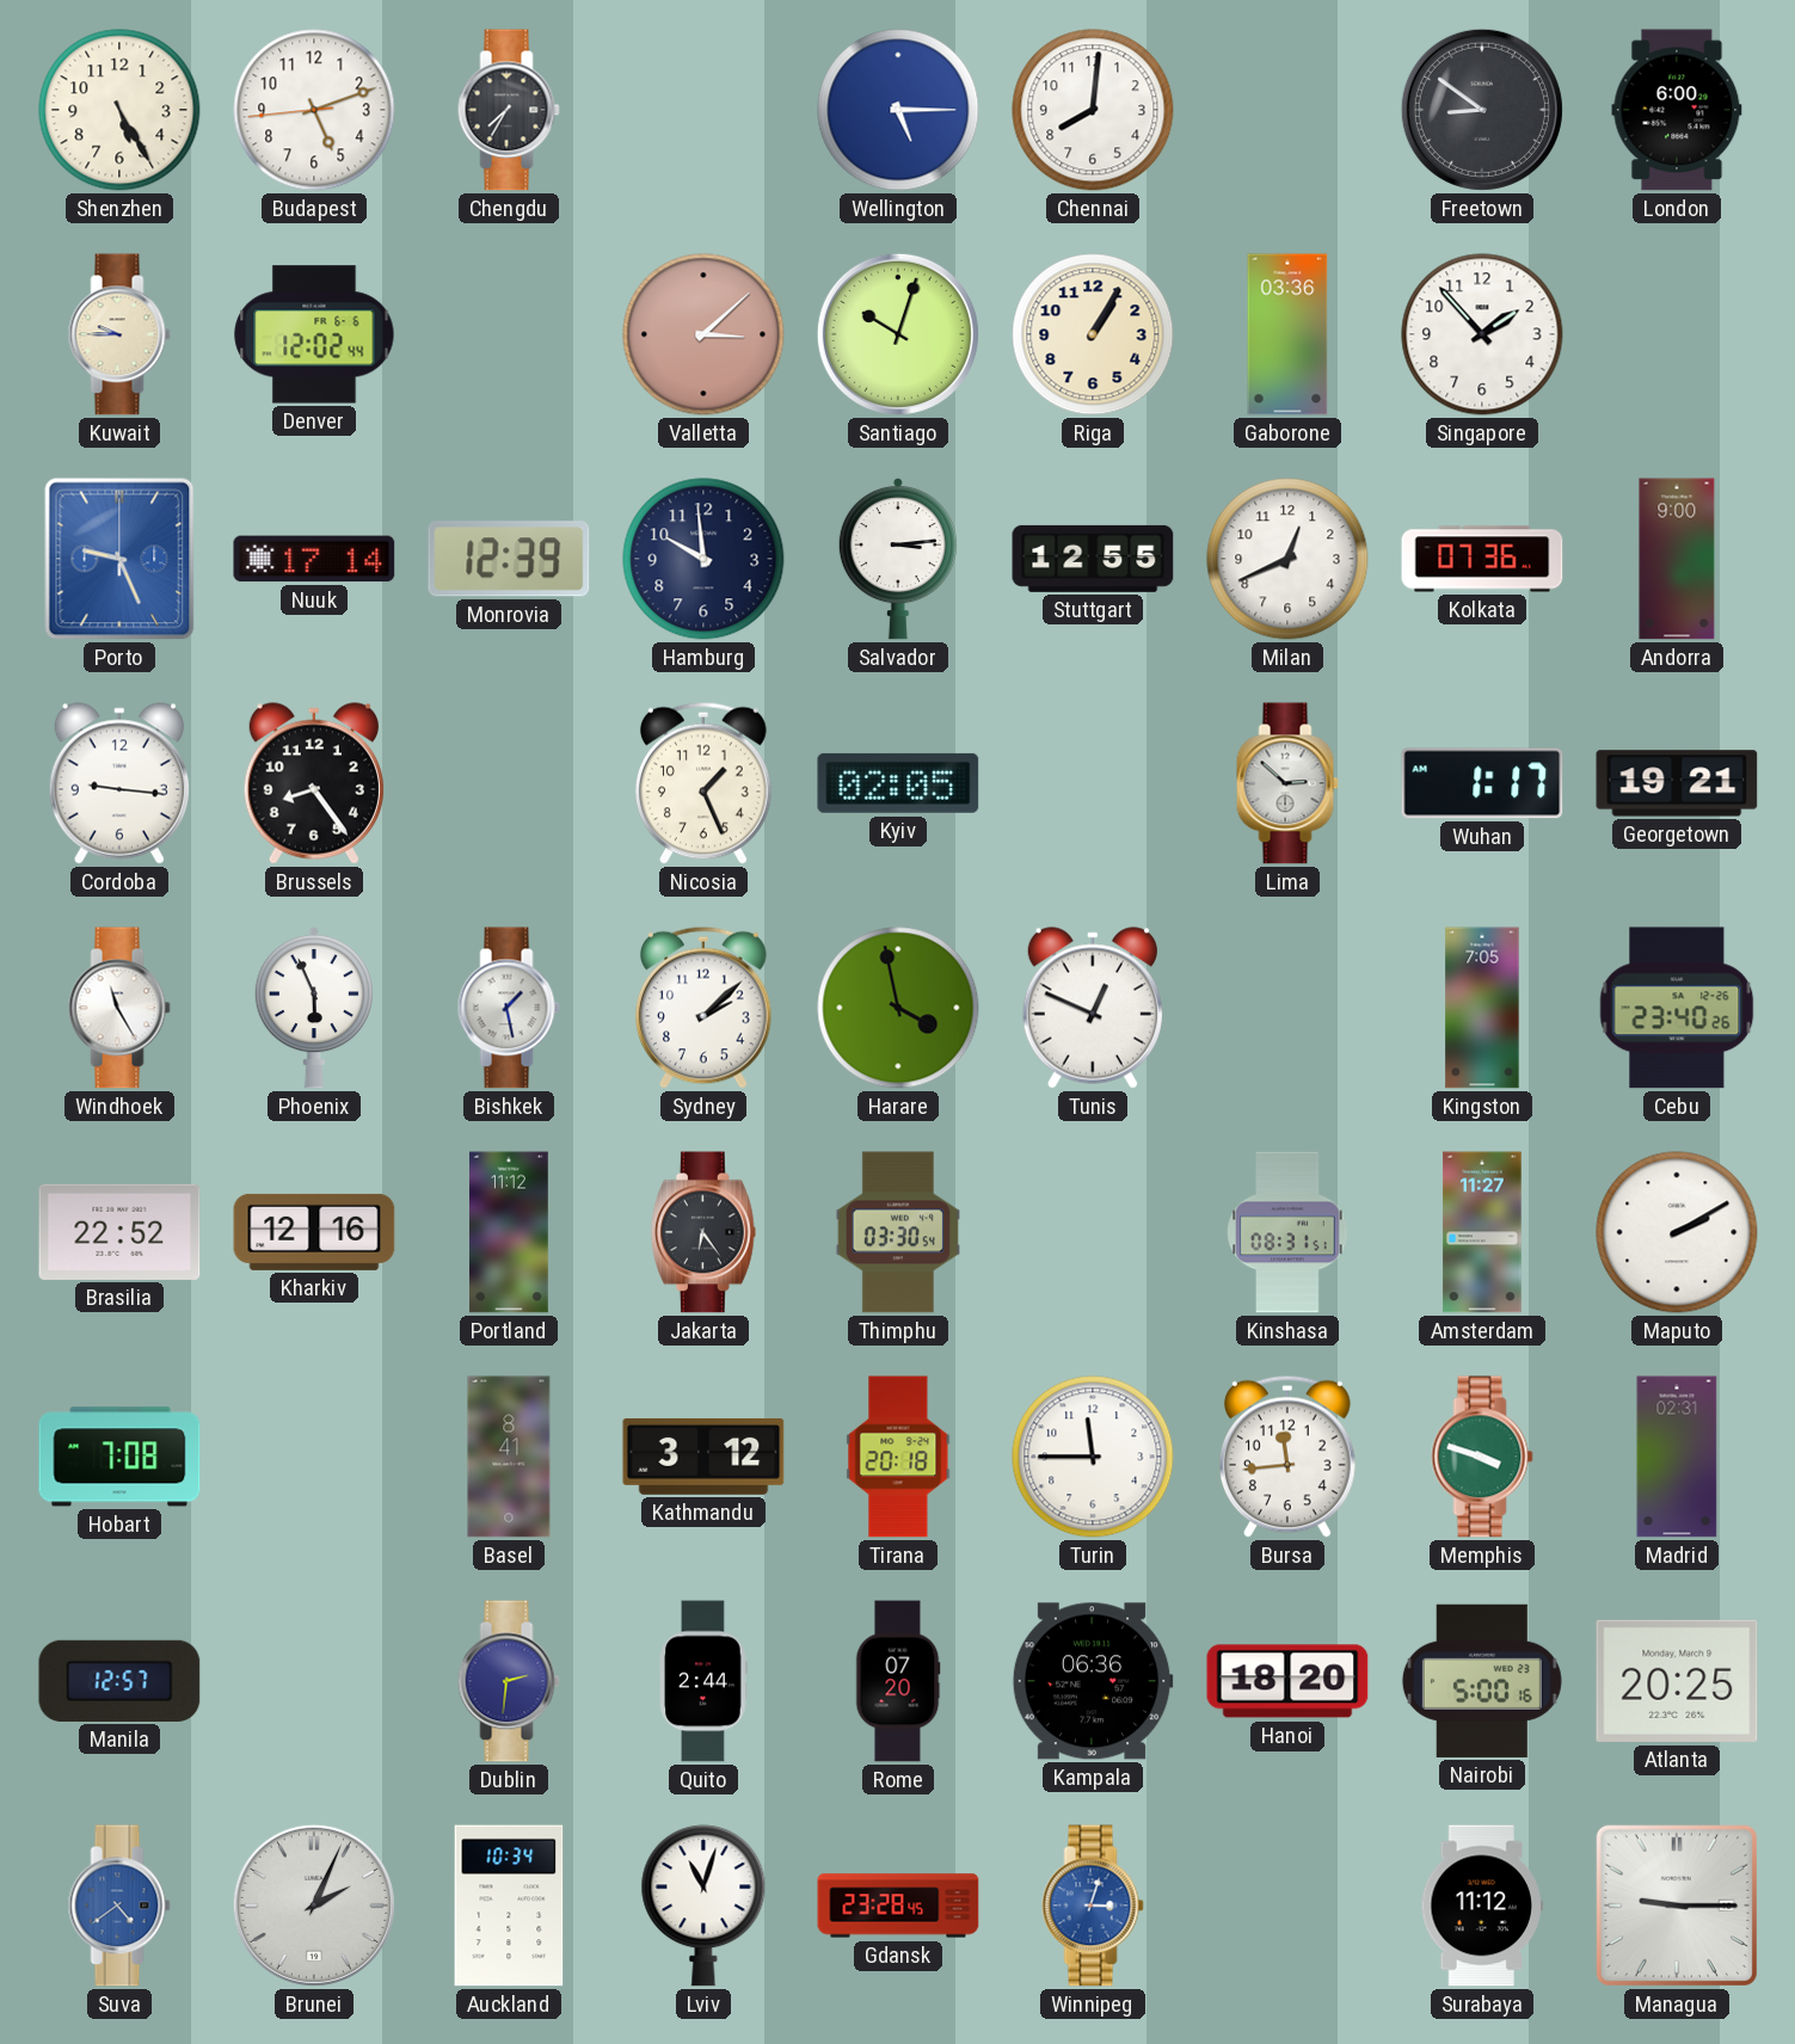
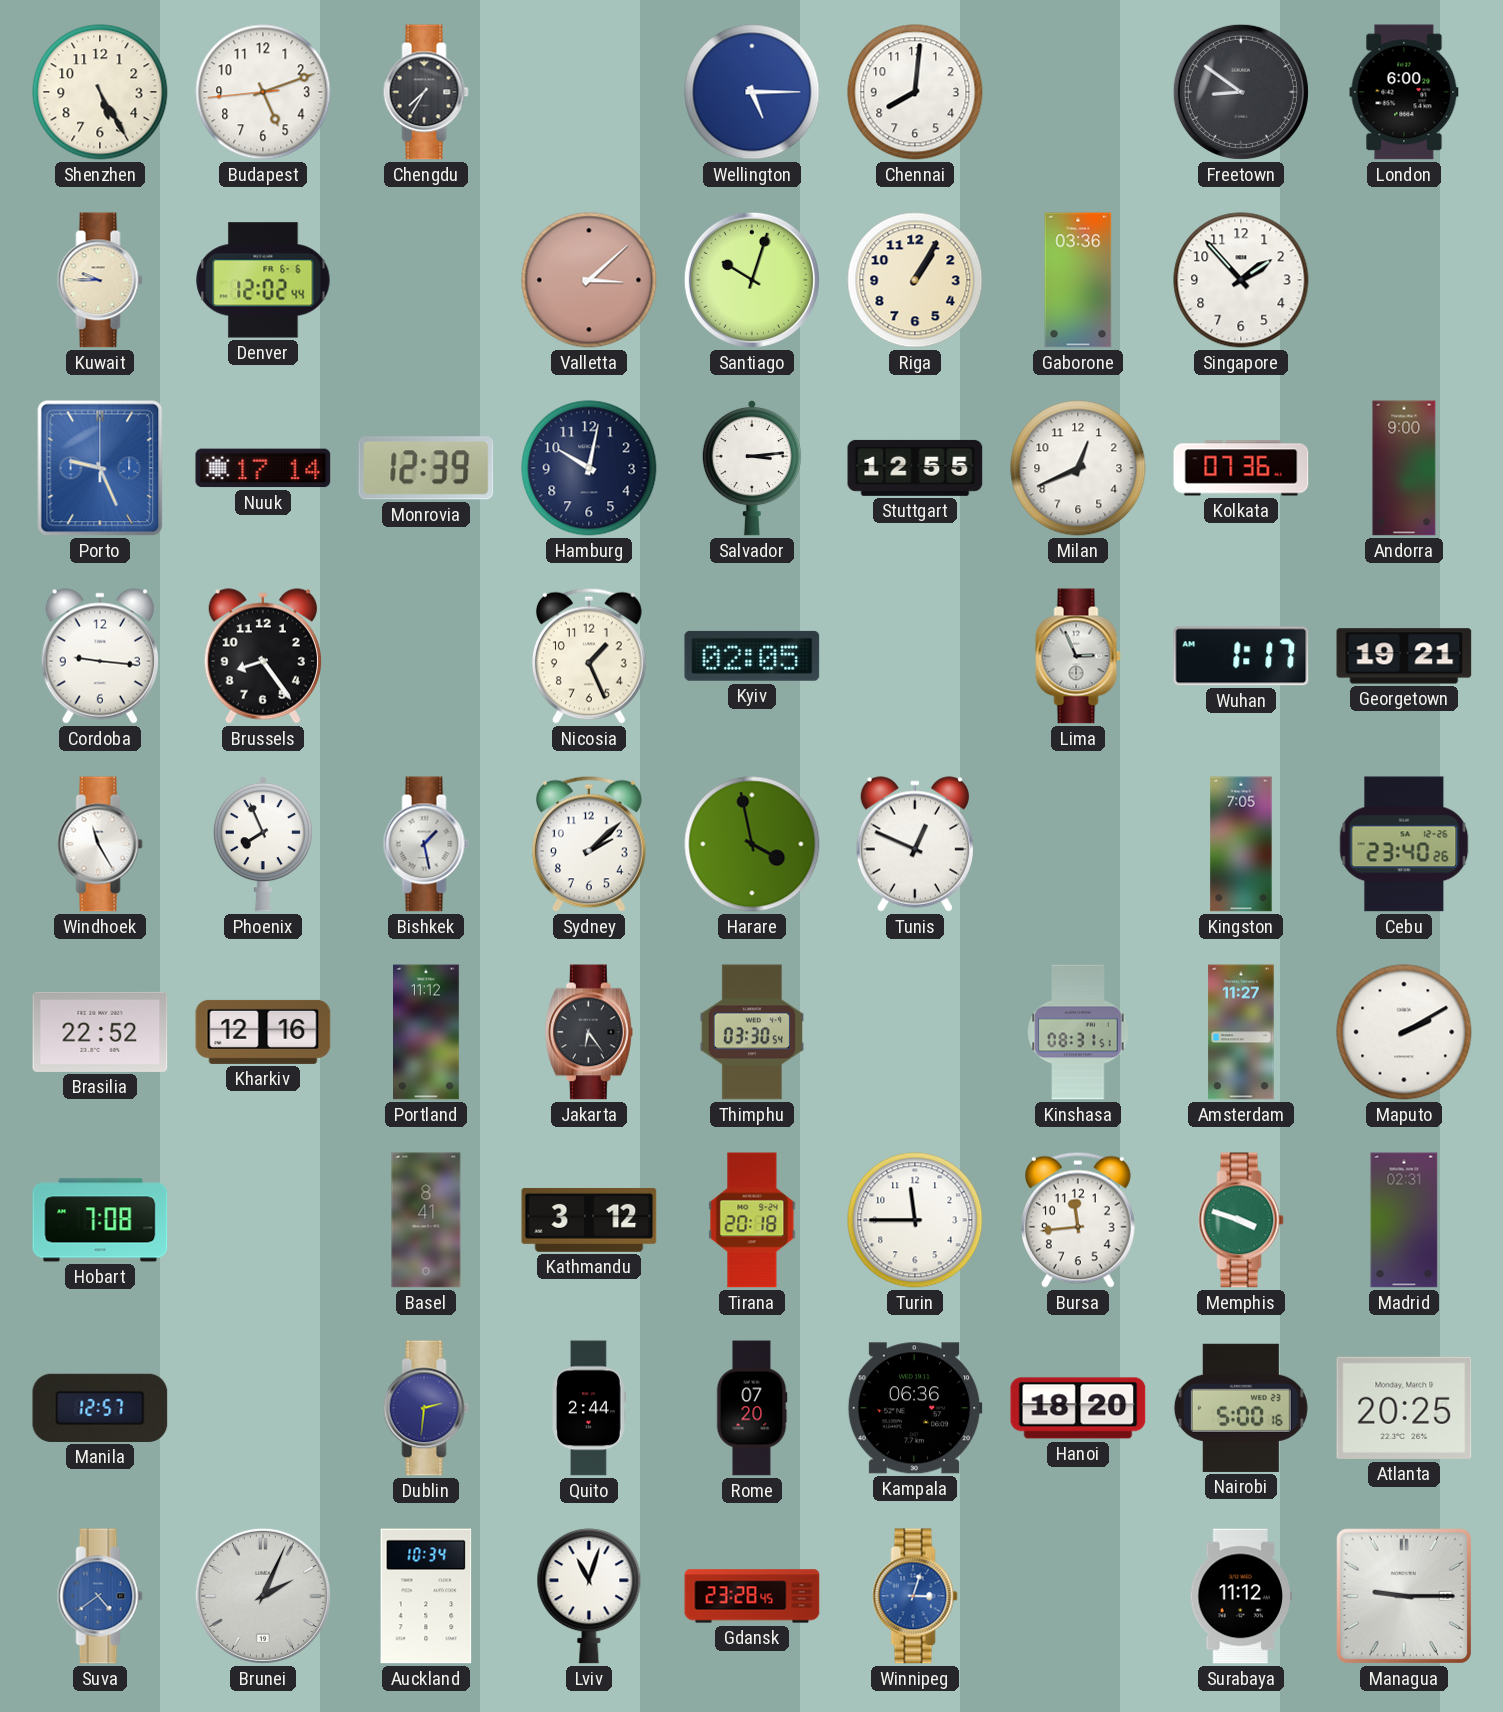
Hamburg: 9:59 -> 10:02
Lima: 2:52 -> 2:56
Phoenix: 5:56 -> 7:56
